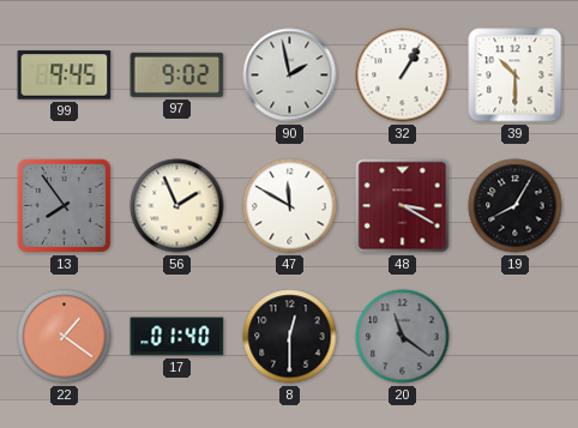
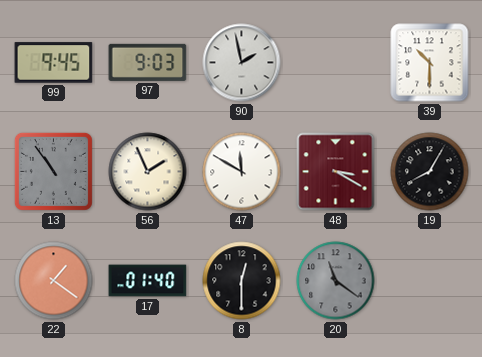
97: 9:02 -> 9:03
32: 1:05 -> none
13: 7:54 -> 10:54
